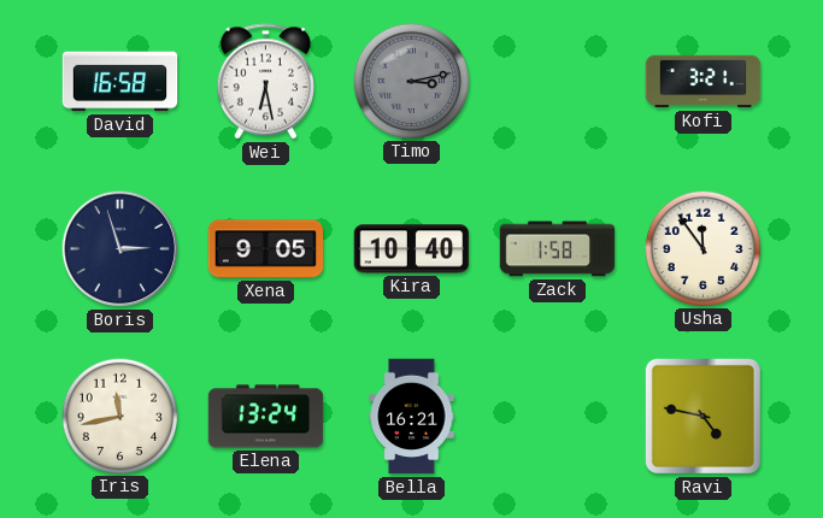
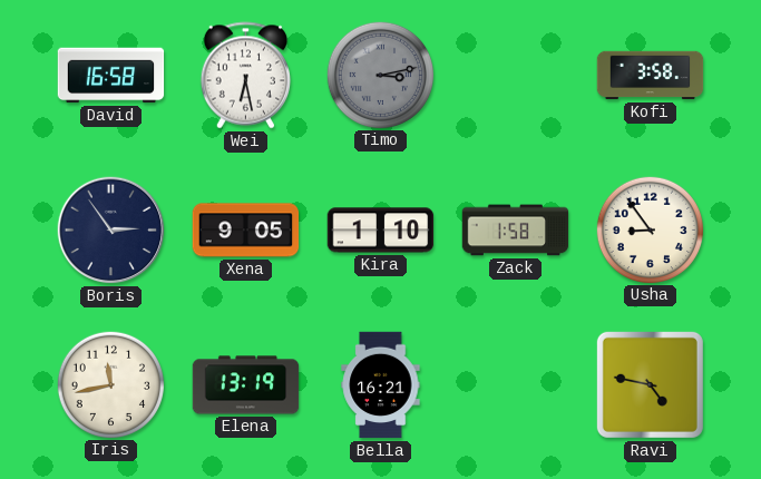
Kofi: 3:21 -> 3:58
Boris: 2:57 -> 2:54
Kira: 10:40 -> 1:10
Usha: 11:54 -> 8:54
Elena: 13:24 -> 13:19
